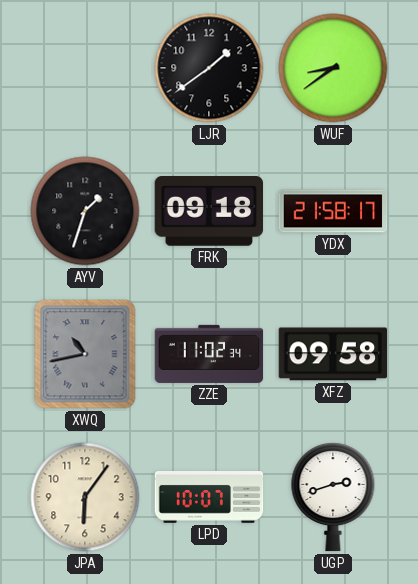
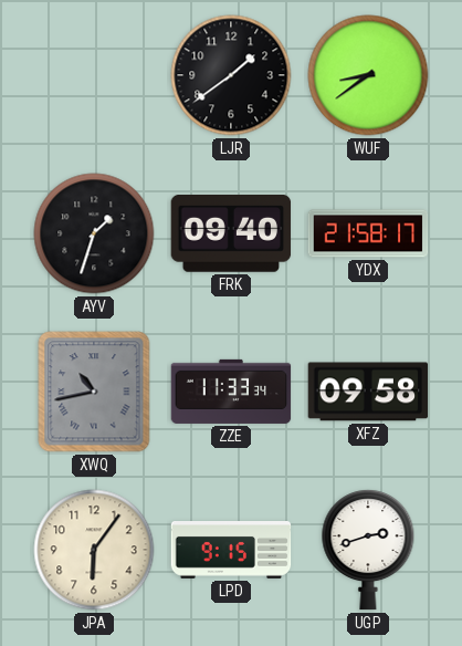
FRK: 09:18 -> 09:40
ZZE: 11:02 -> 11:33
LPD: 10:07 -> 9:15
